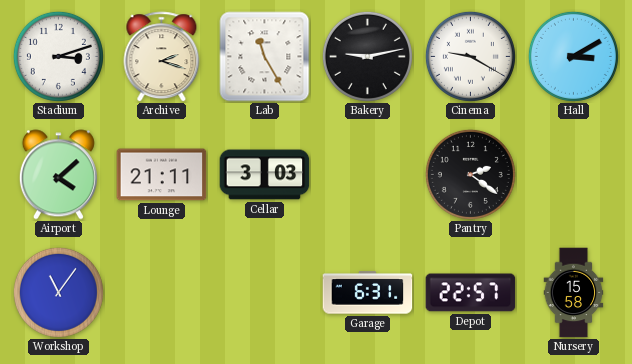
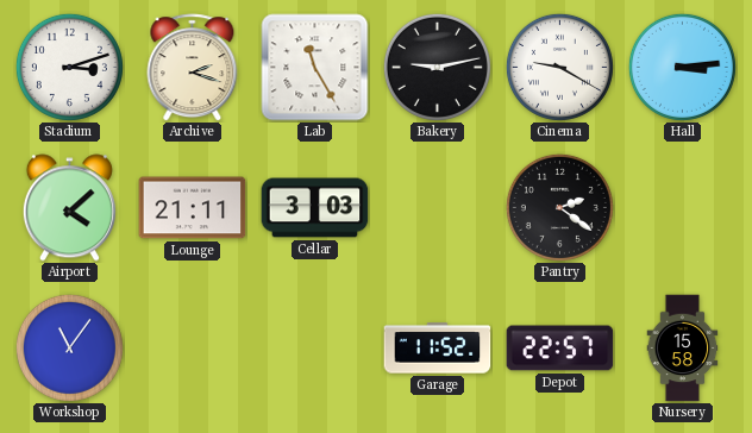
Hall: 3:10 -> 3:14
Garage: 6:31 -> 11:52
